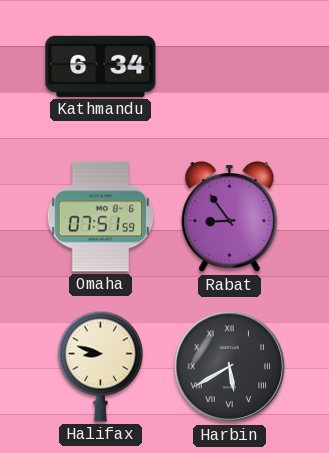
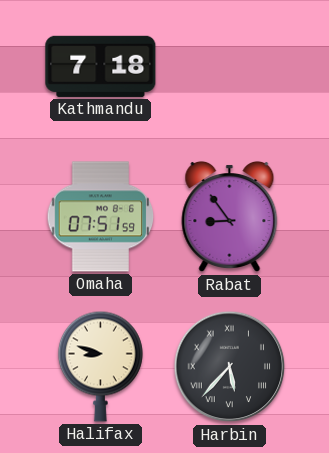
Kathmandu: 6:34 -> 7:18
Harbin: 5:40 -> 5:37
